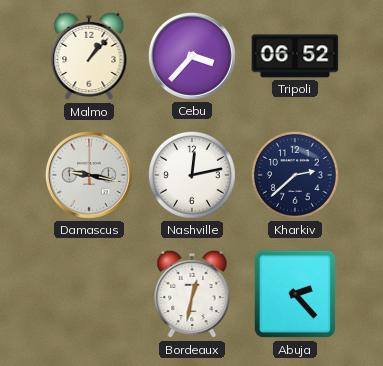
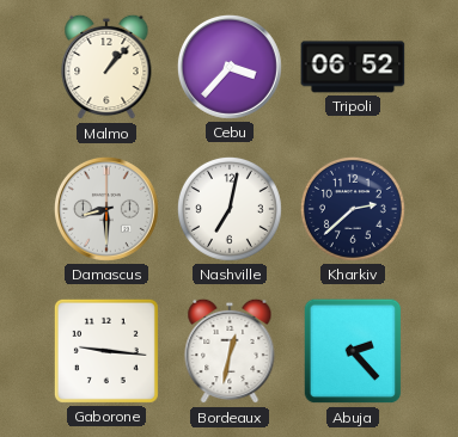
Damascus: 9:17 -> 8:30
Nashville: 12:13 -> 7:02
Gaborone: none -> 9:16
